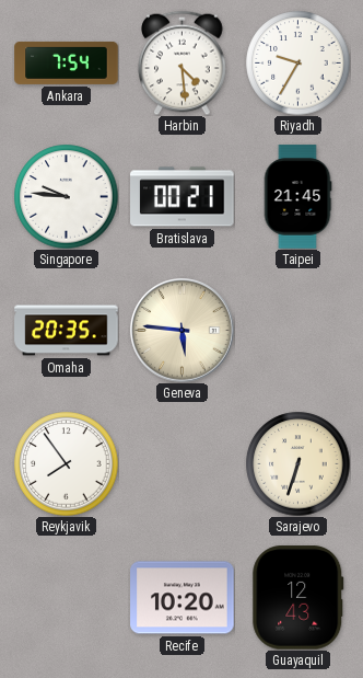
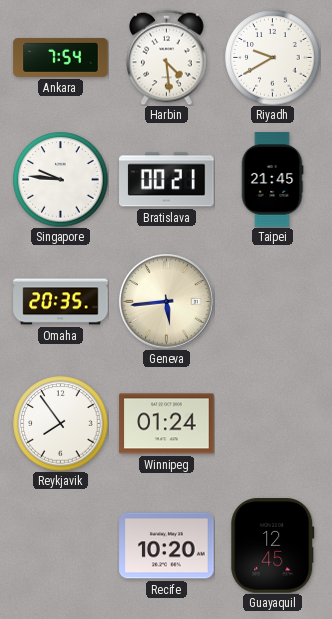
Riyadh: 9:35 -> 9:40
Geneva: 5:46 -> 5:44
Winnipeg: none -> 01:24
Sarajevo: 6:33 -> none
Guayaquil: 12:43 -> 12:45
